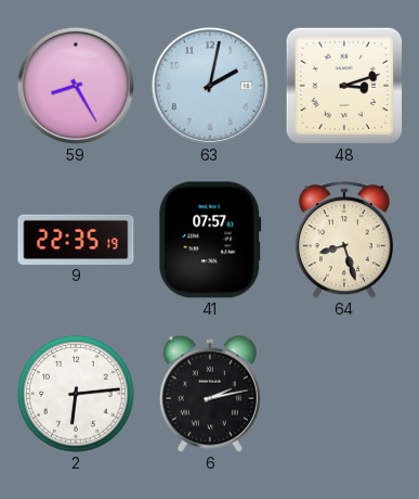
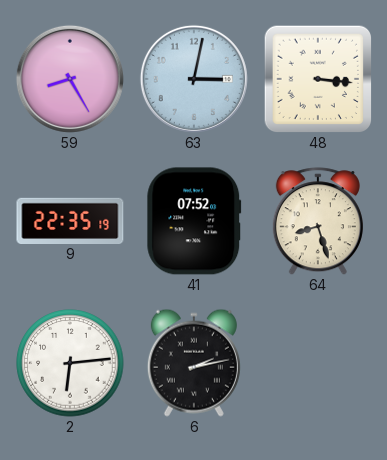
63: 2:02 -> 3:02
48: 3:12 -> 3:16
41: 07:57 -> 07:52
